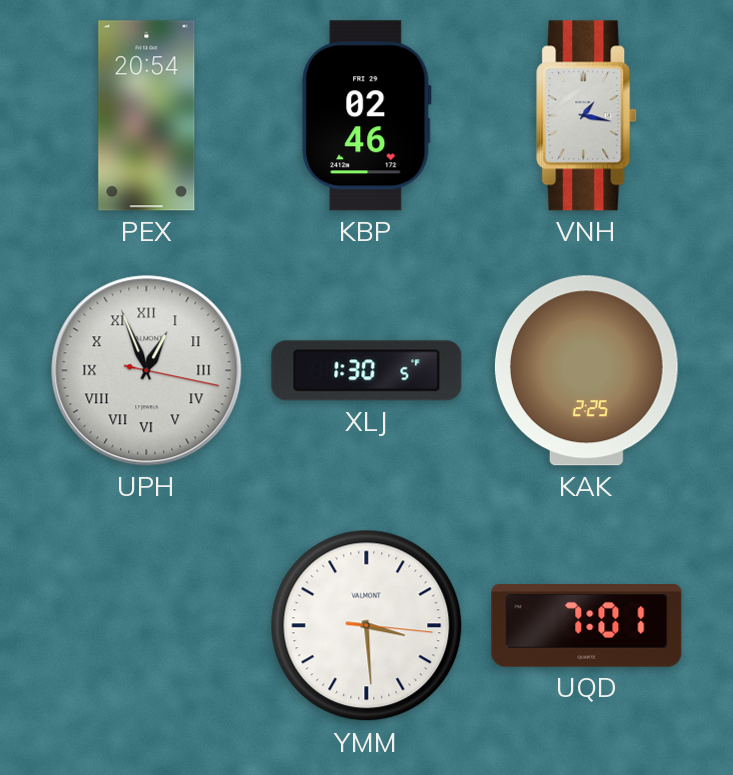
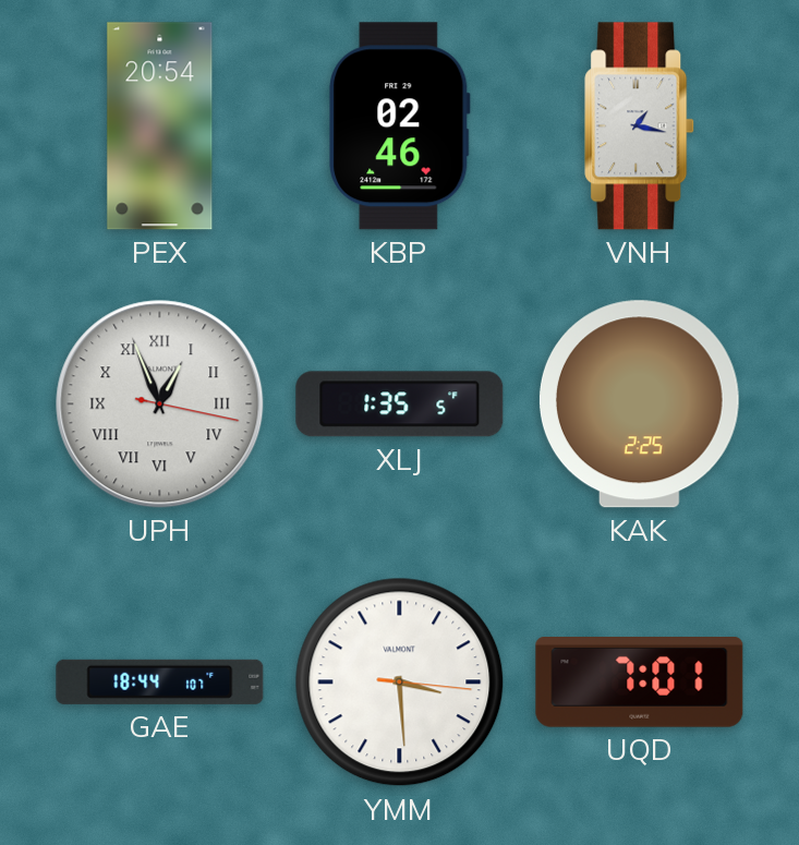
XLJ: 1:30 -> 1:35
GAE: none -> 18:44
